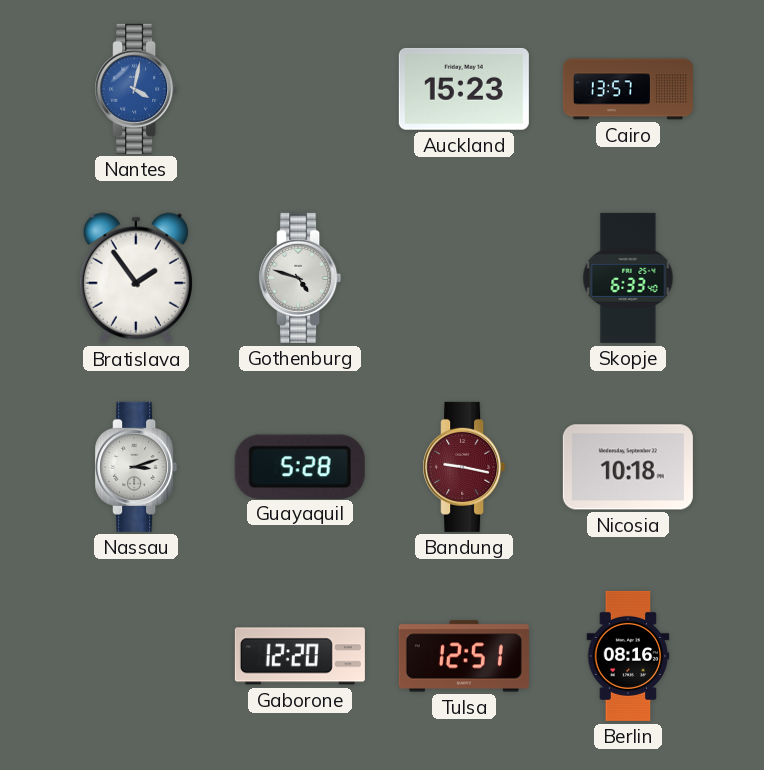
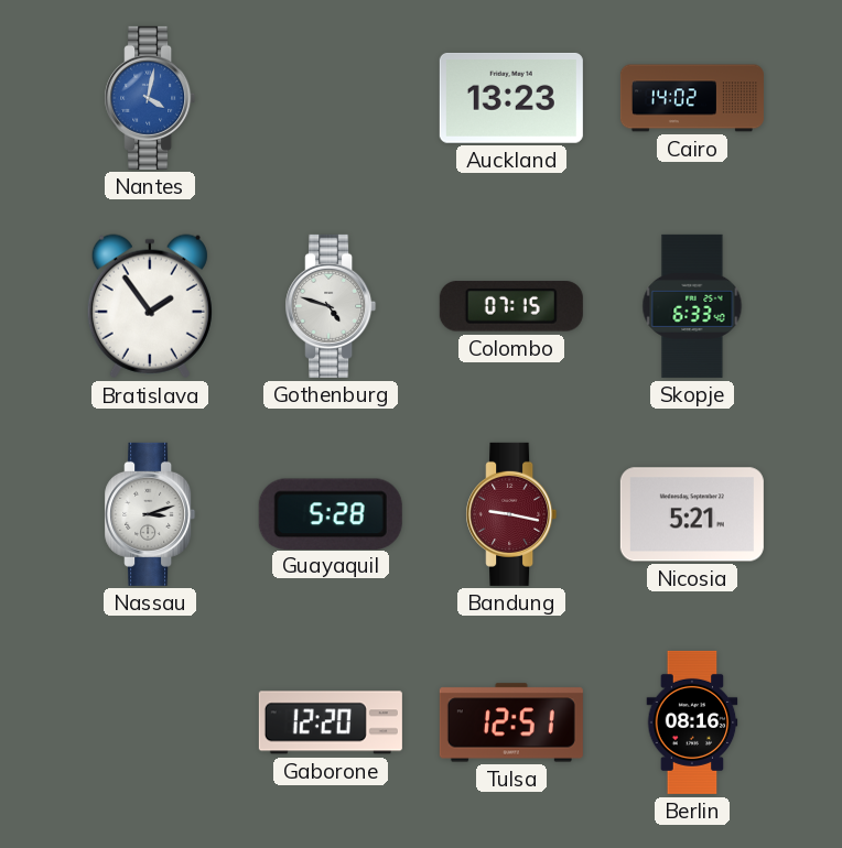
Auckland: 15:23 -> 13:23
Cairo: 13:57 -> 14:02
Colombo: none -> 07:15
Nicosia: 10:18 -> 5:21
